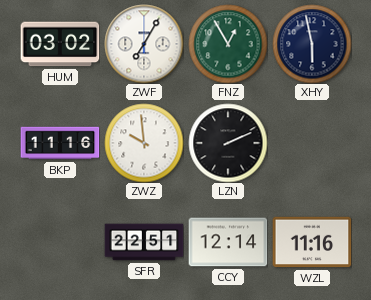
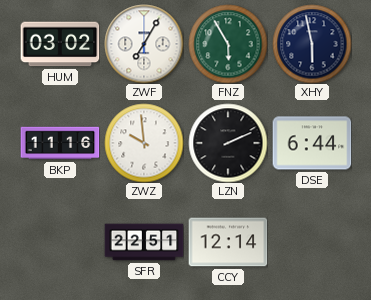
FNZ: 12:55 -> 5:55
DSE: none -> 6:44
WZL: 11:16 -> none
